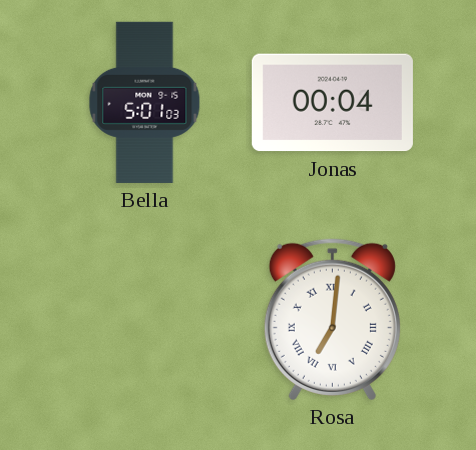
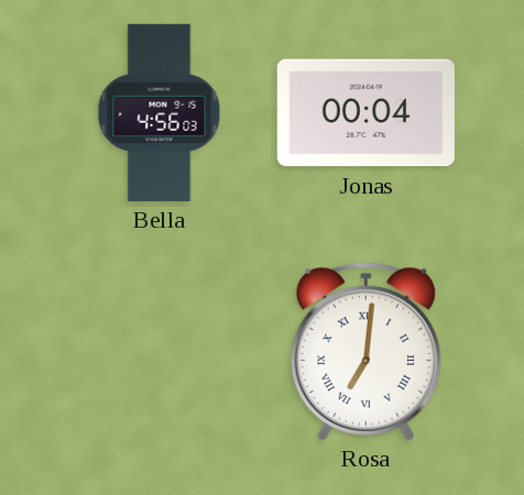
Bella: 5:01 -> 4:56
